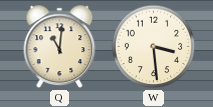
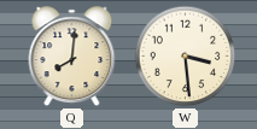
Q: 11:01 -> 8:01
